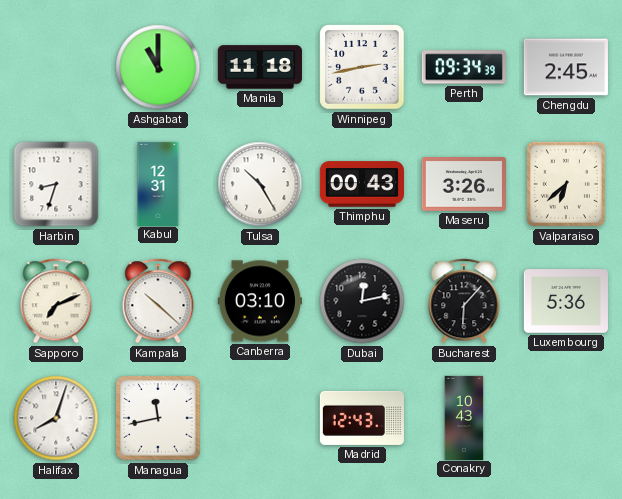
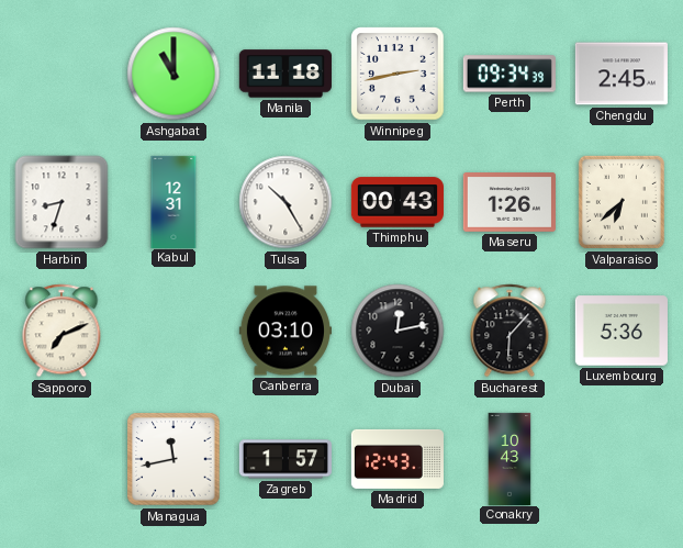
Maseru: 3:26 -> 1:26
Kampala: 10:22 -> none
Halifax: 8:03 -> none
Zagreb: none -> 1:57
